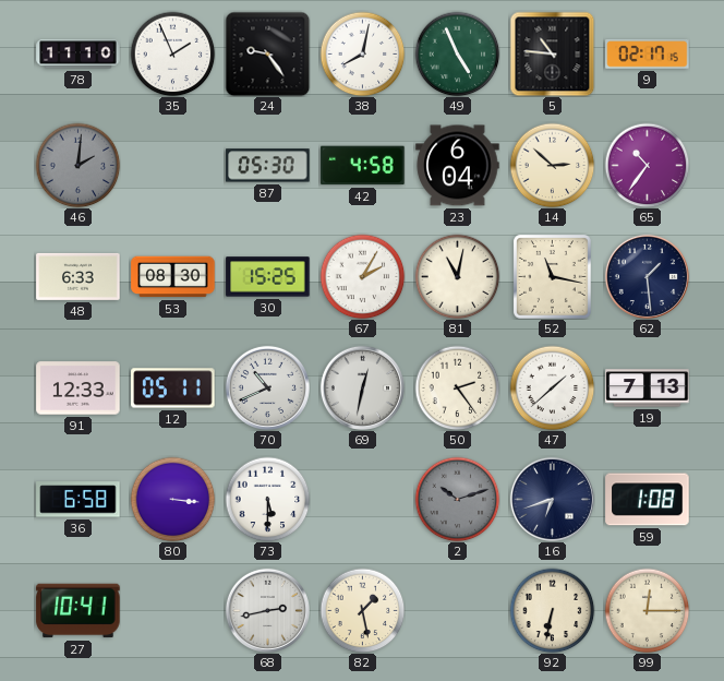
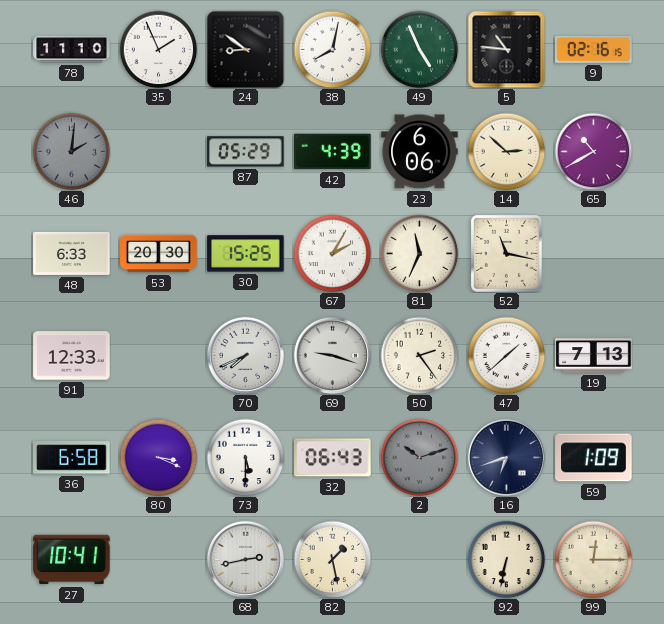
24: 9:24 -> 8:51
9: 02:17 -> 02:16
87: 05:30 -> 05:29
42: 4:58 -> 4:39
23: 6:04 -> 6:06
65: 10:36 -> 10:40
53: 08:30 -> 20:30
81: 11:02 -> 11:34
62: 1:29 -> none
12: 05:11 -> none
70: 10:41 -> 7:41
69: 12:32 -> 9:18
80: 3:16 -> 3:19
32: none -> 06:43
59: 1:08 -> 1:09
